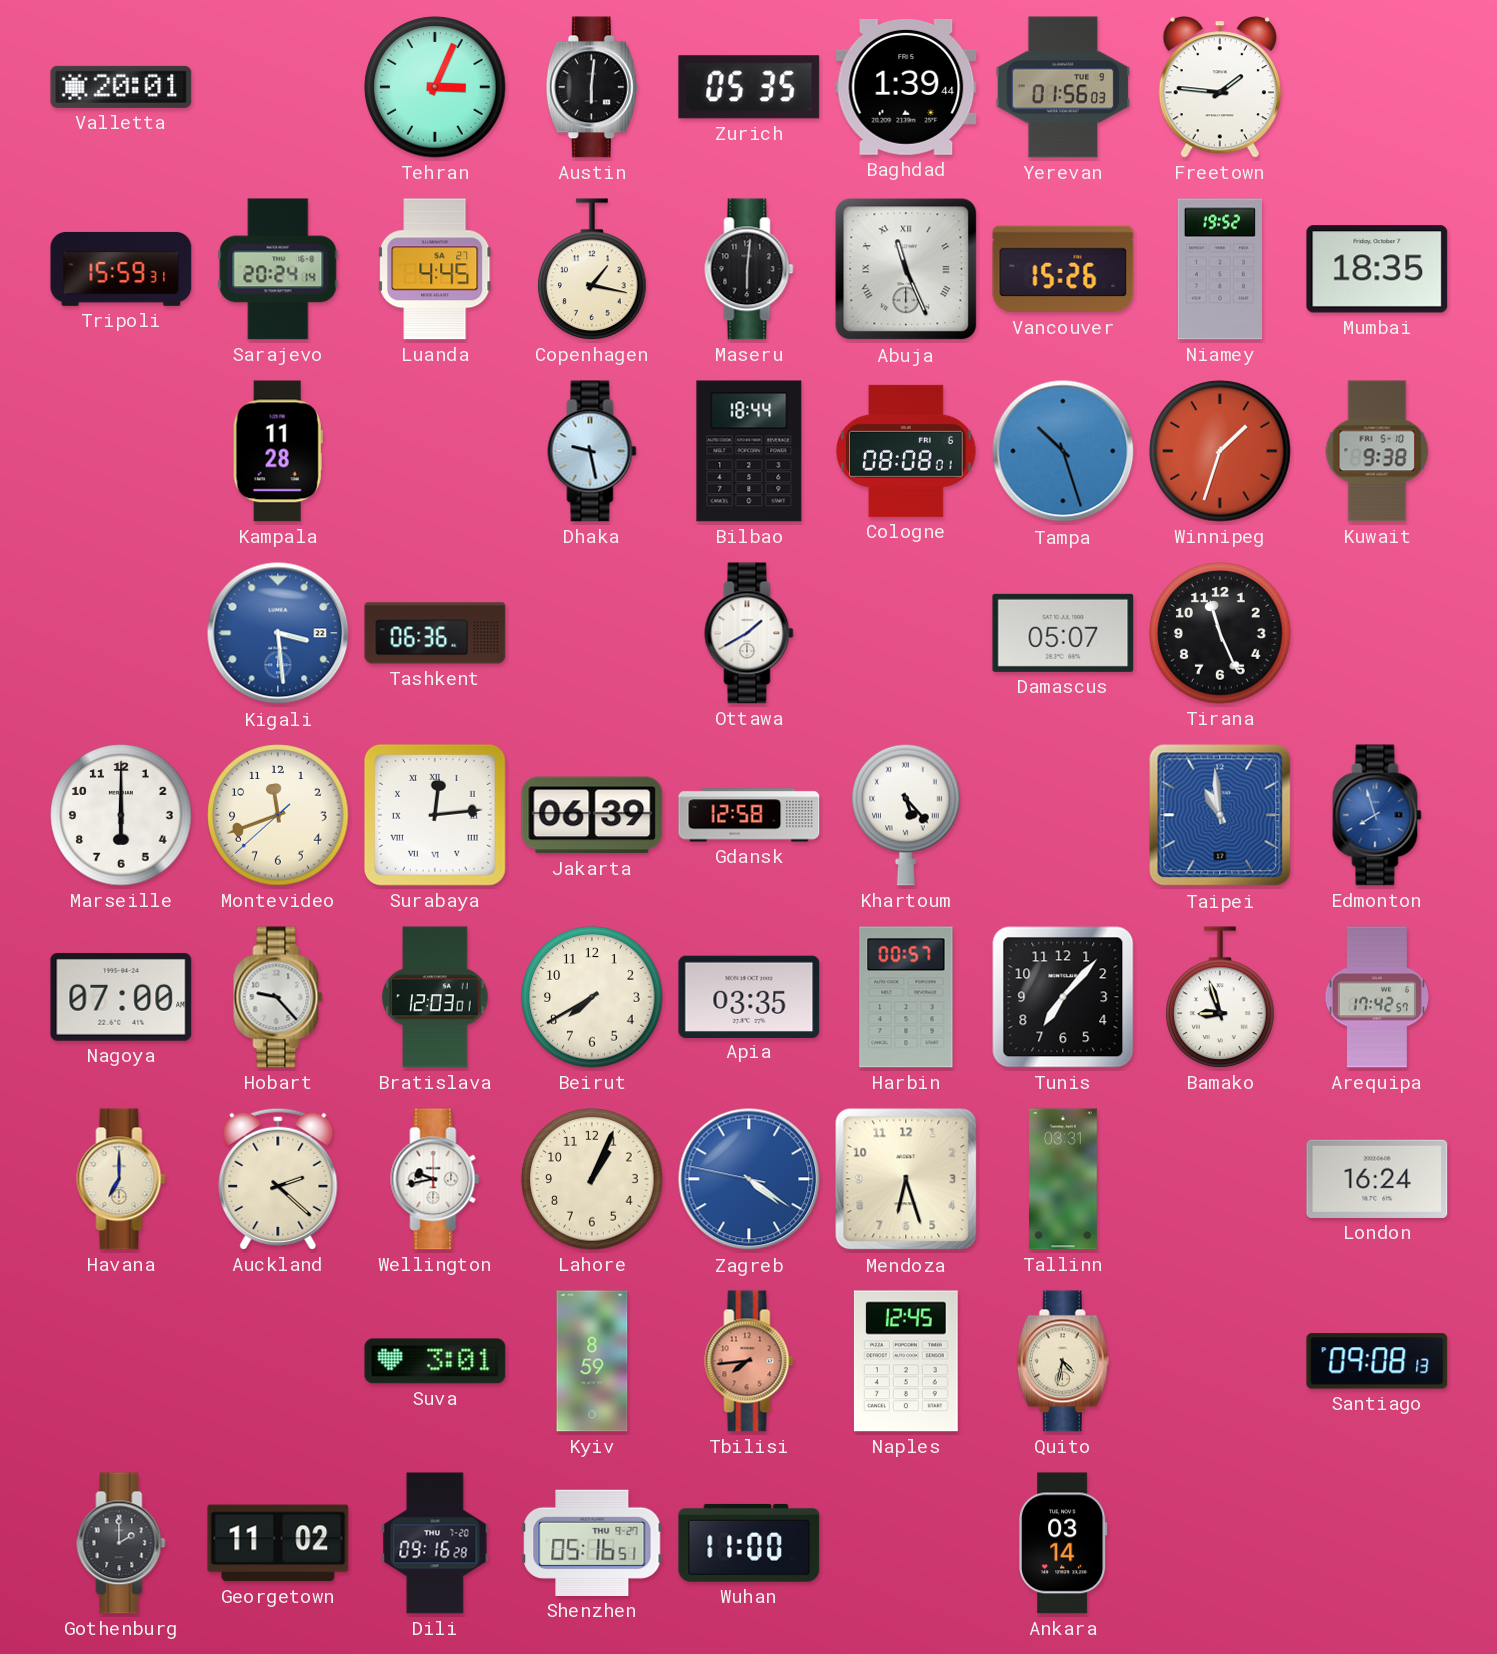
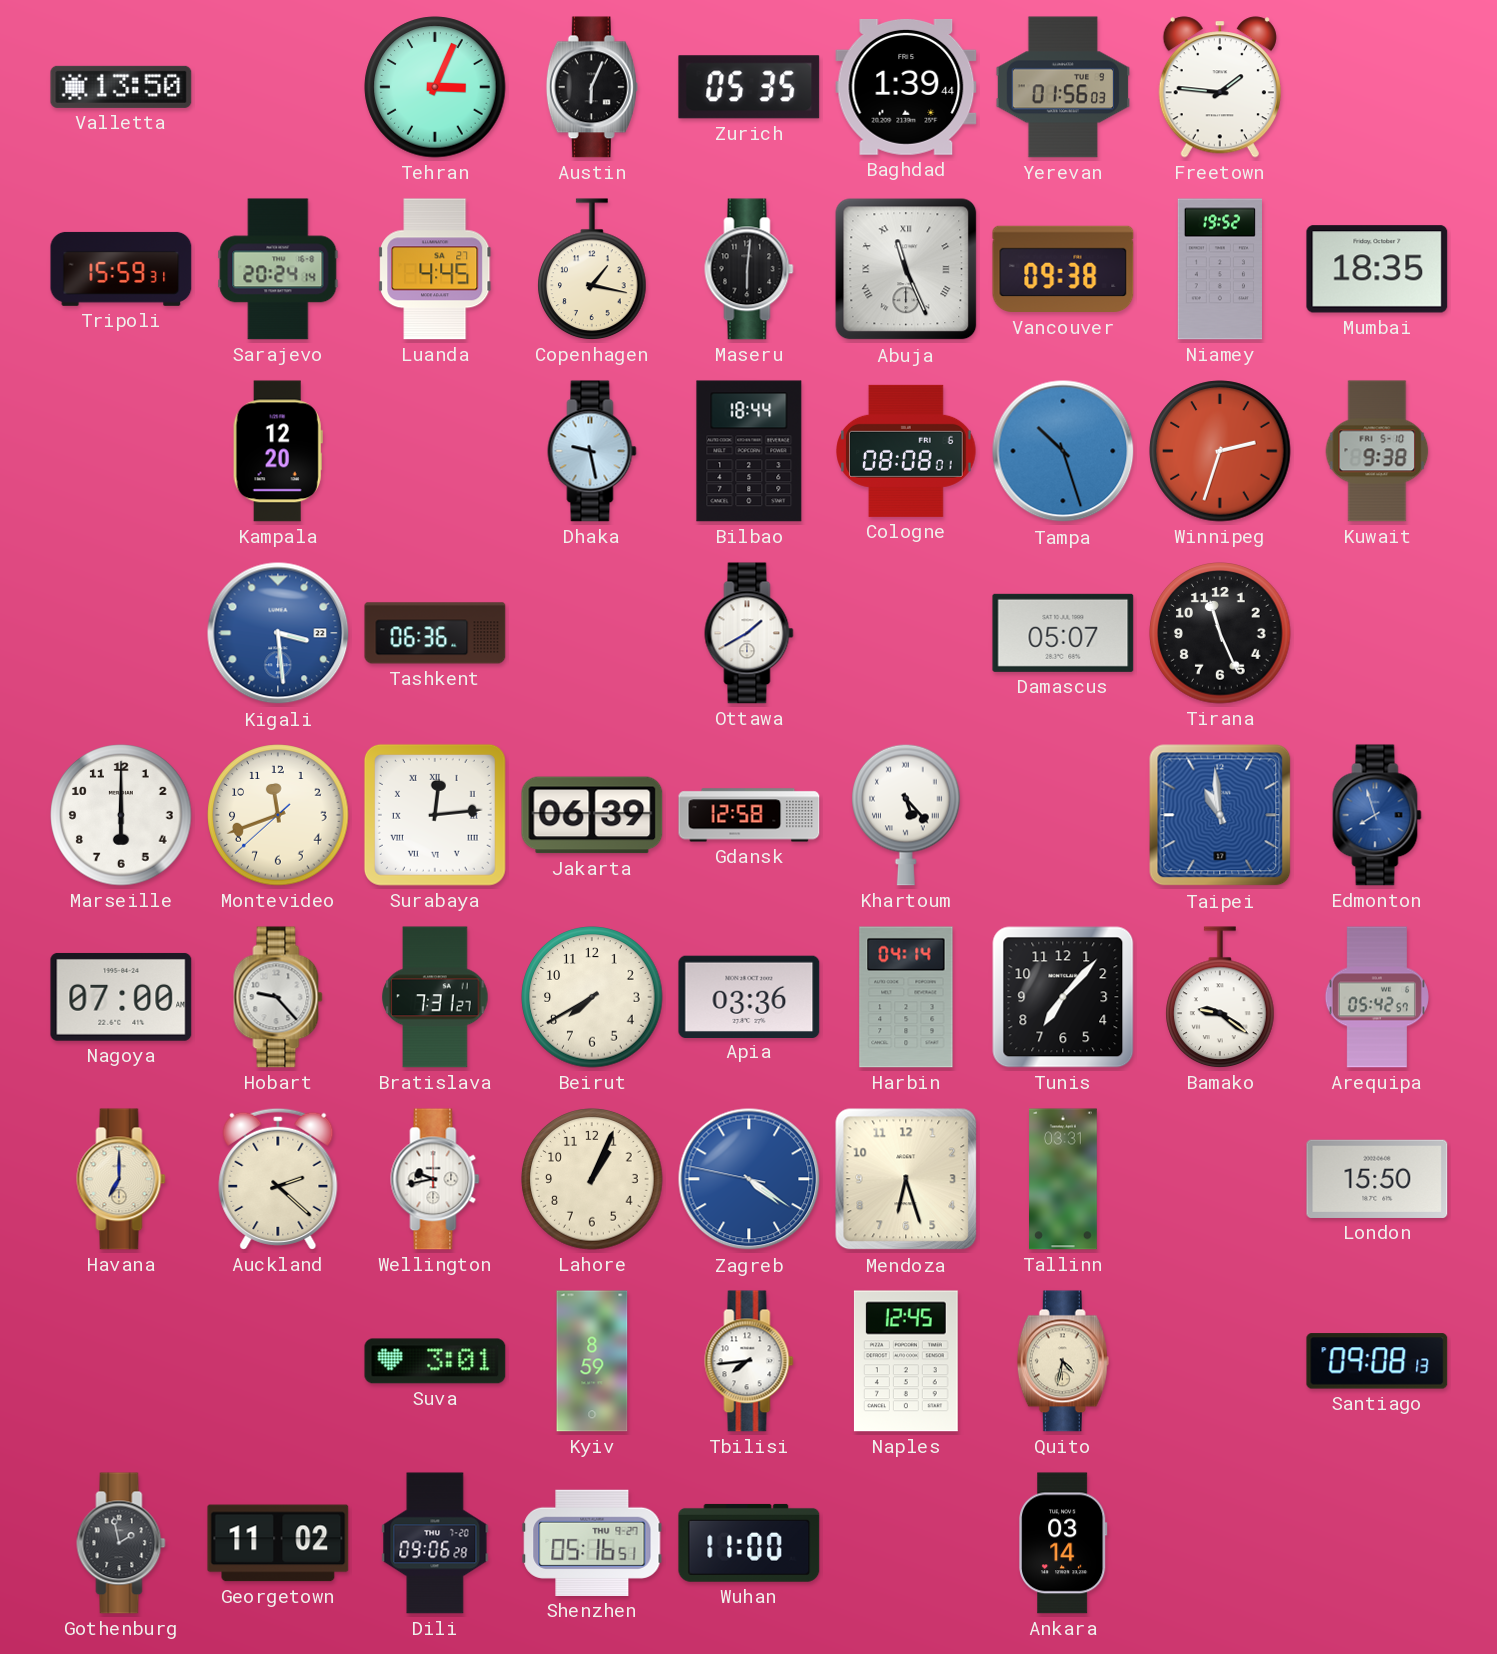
Valletta: 20:01 -> 13:50
Austin: 6:01 -> 6:04
Vancouver: 15:26 -> 09:38
Kampala: 11:28 -> 12:20
Winnipeg: 1:33 -> 2:33
Bratislava: 12:03 -> 7:31
Apia: 03:35 -> 03:36
Harbin: 00:57 -> 04:14
Bamako: 8:57 -> 9:21
Arequipa: 17:42 -> 05:42
London: 16:24 -> 15:50
Tbilisi dial: salmon -> white
Gothenburg: 2:00 -> 1:58
Dili: 09:16 -> 09:06
